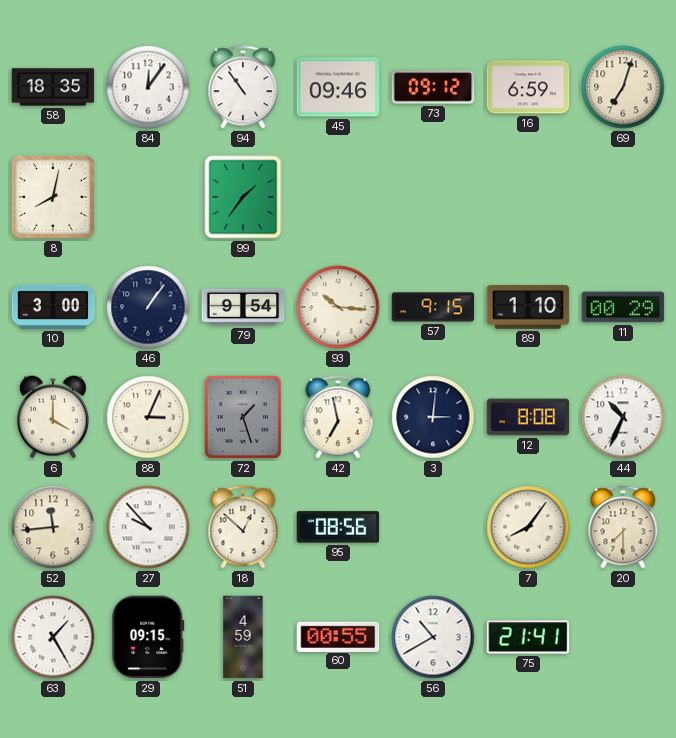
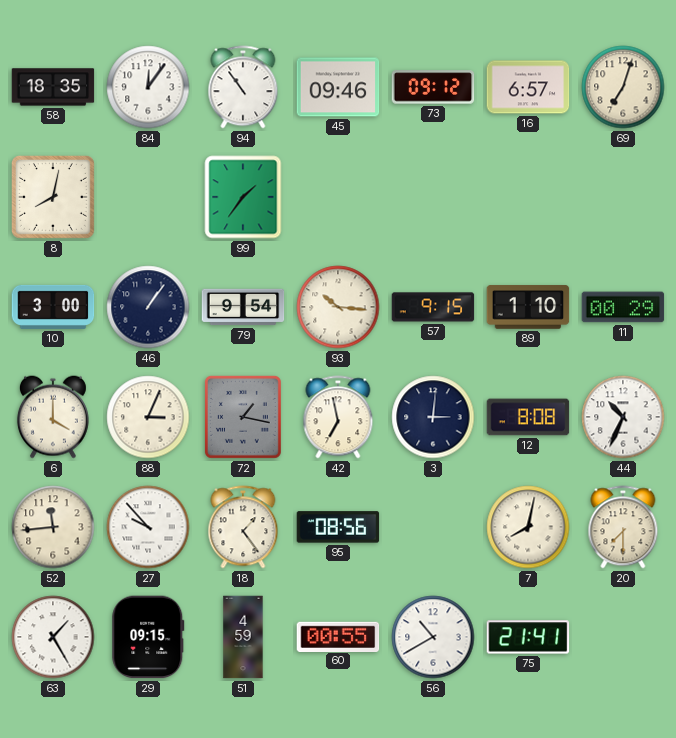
16: 6:59 -> 6:57
72: 1:27 -> 1:17
18: 12:52 -> 1:24
7: 8:06 -> 8:02
